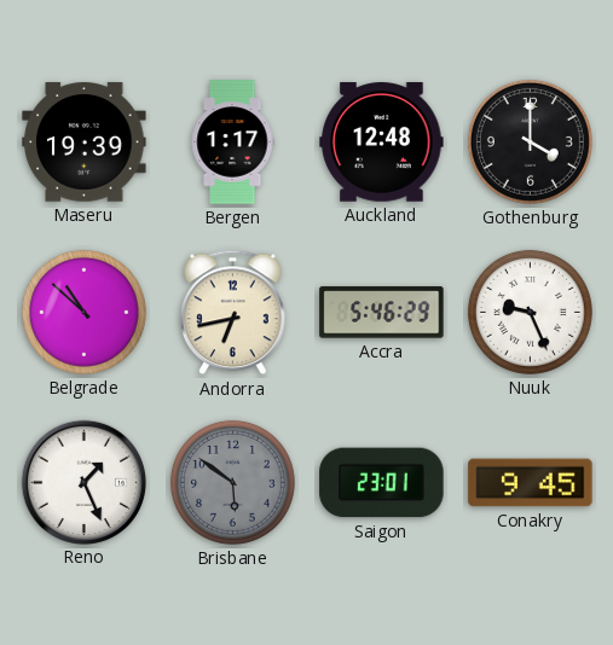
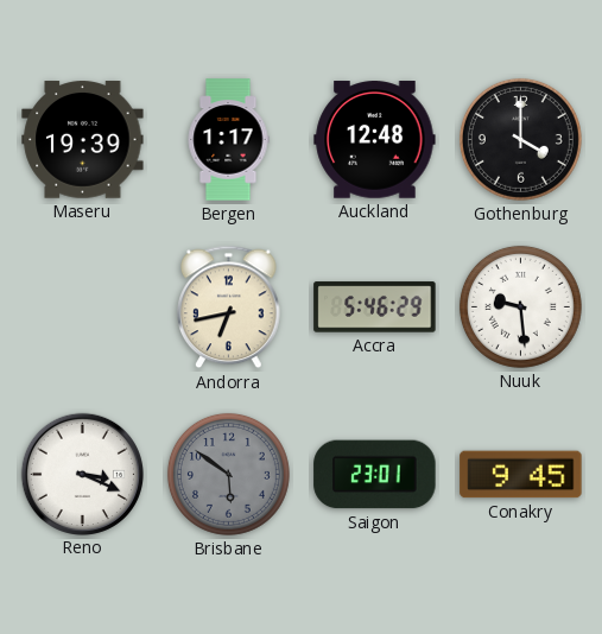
Belgrade: 10:52 -> none
Nuuk: 9:26 -> 9:29
Reno: 1:26 -> 3:19
